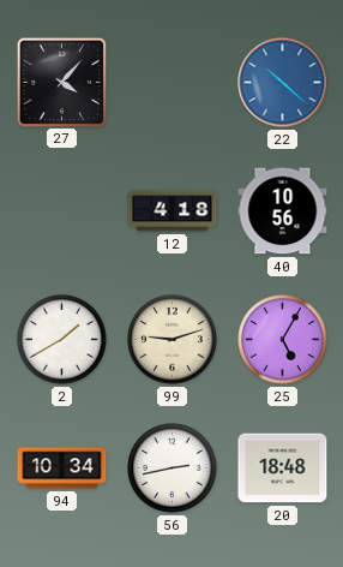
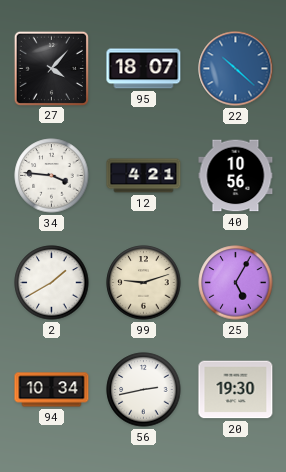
95: none -> 18:07
34: none -> 3:46
12: 4:18 -> 4:21
20: 18:48 -> 19:30
